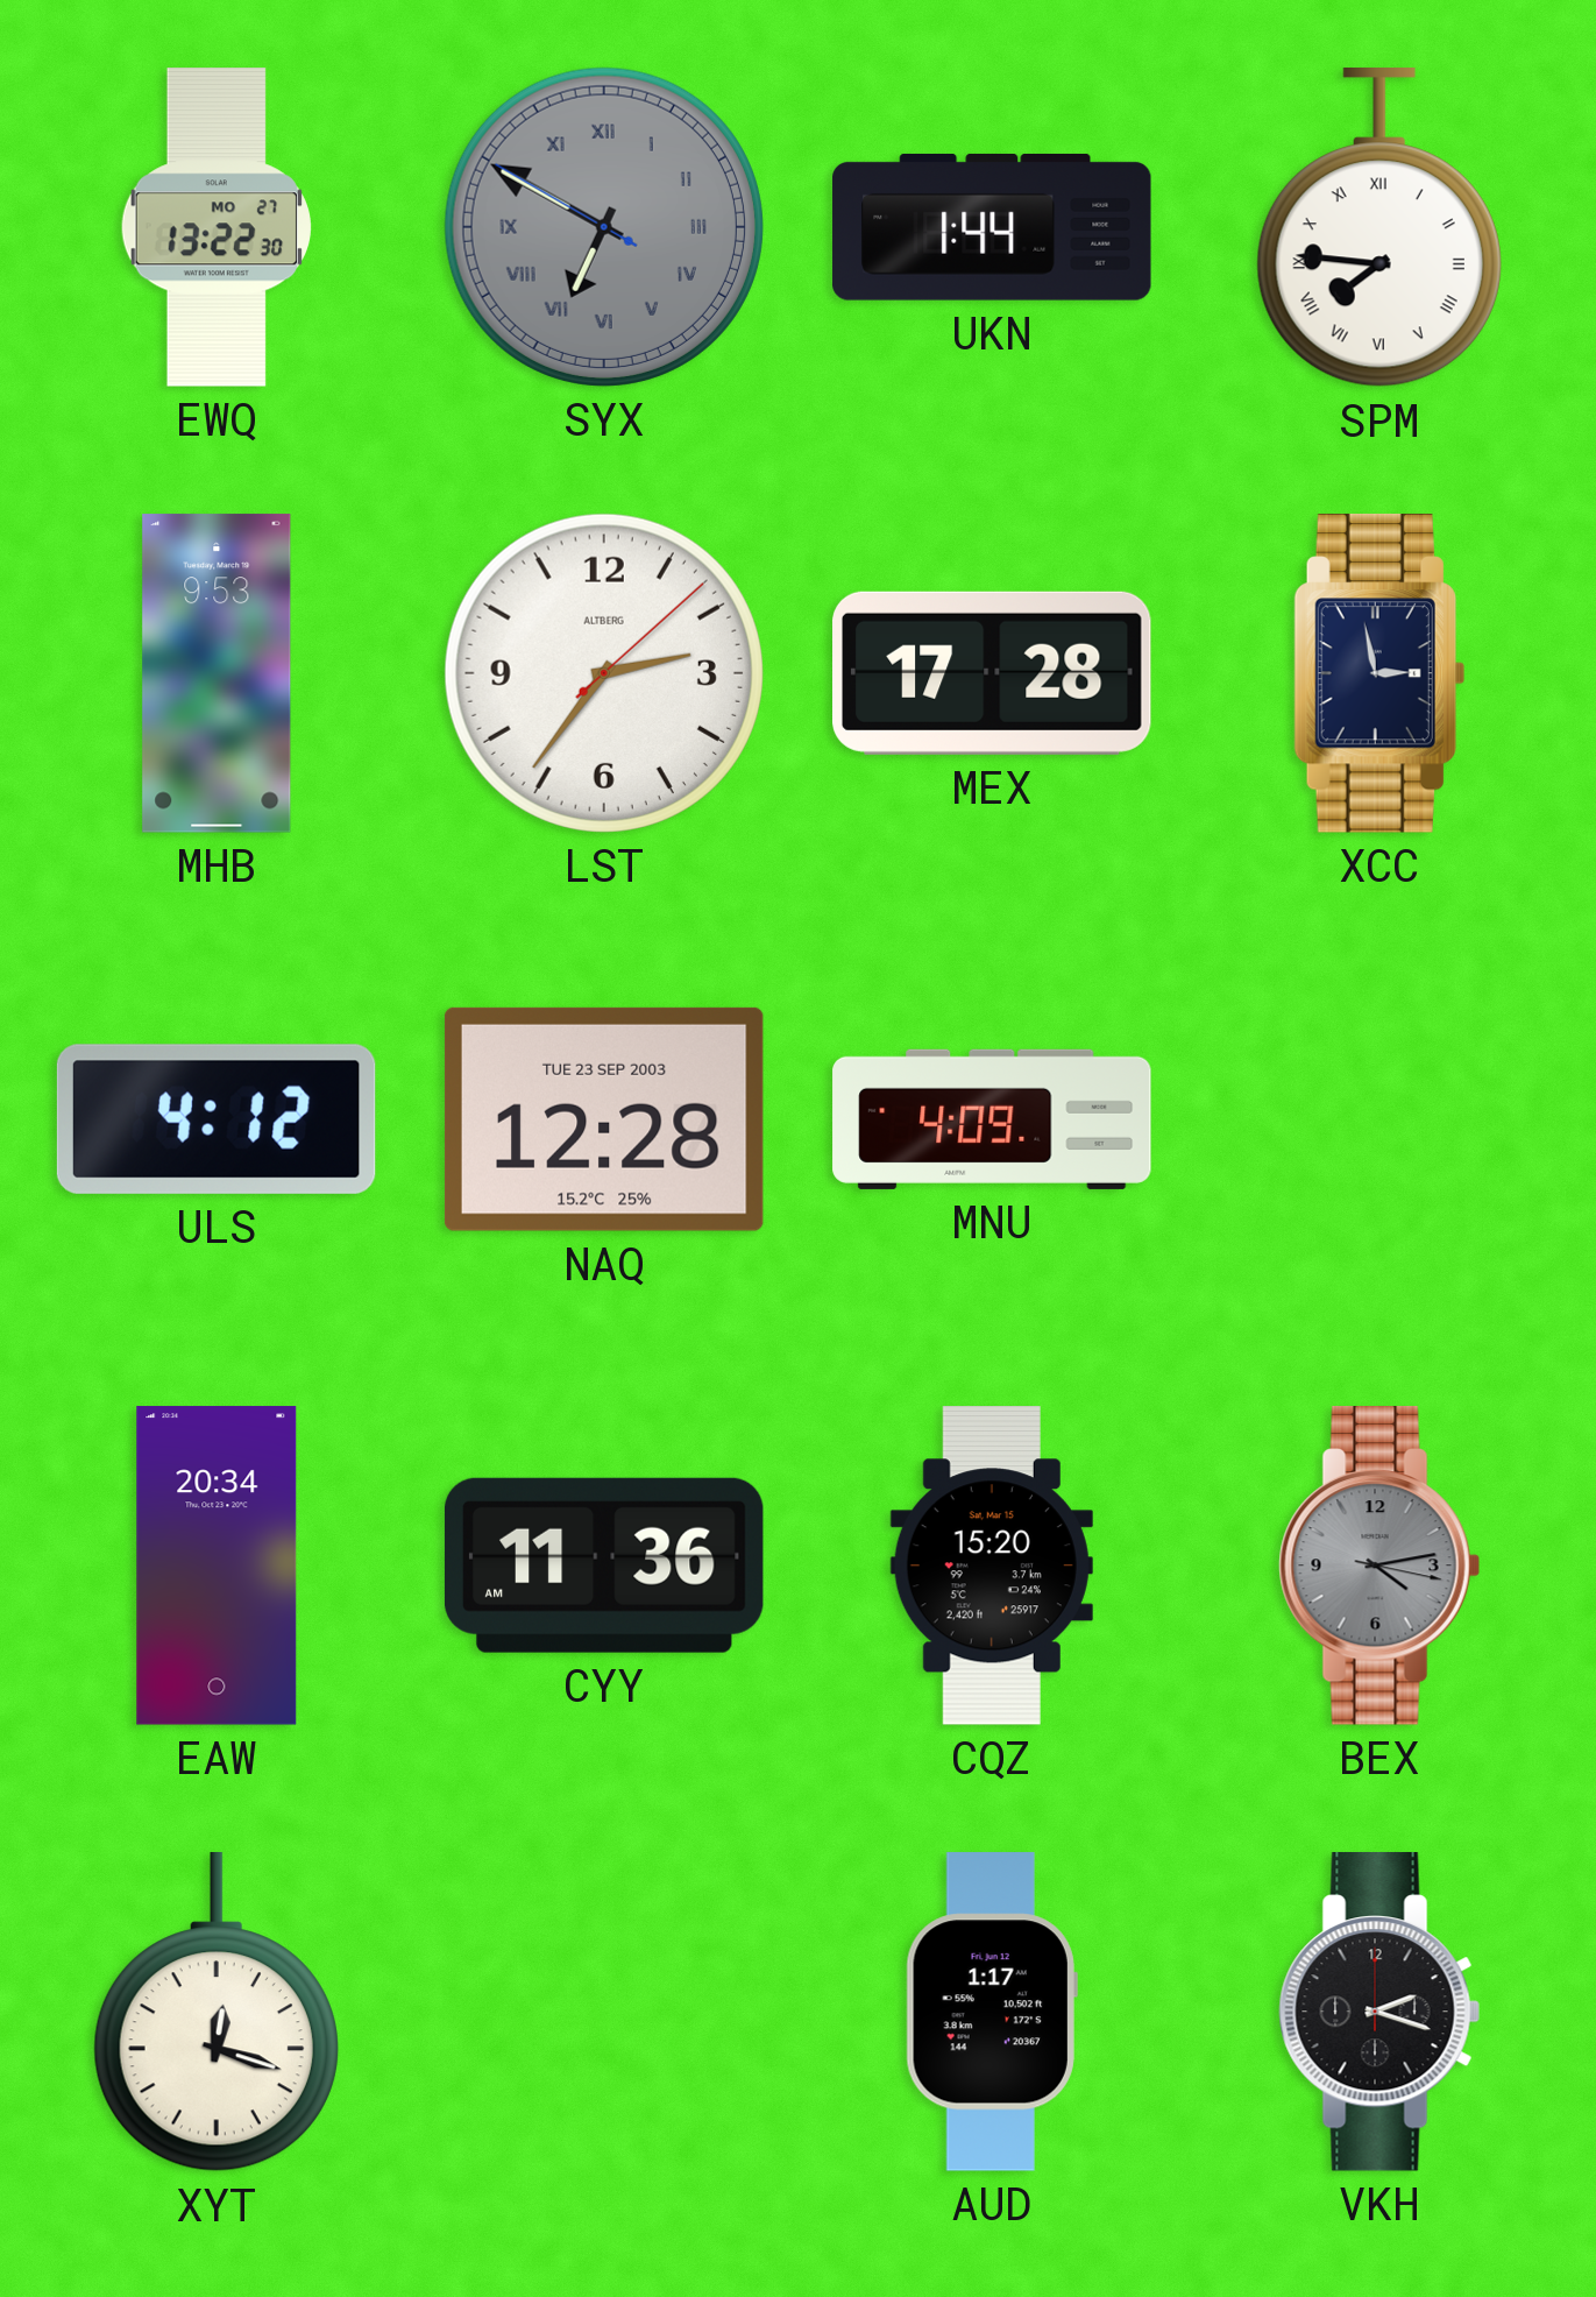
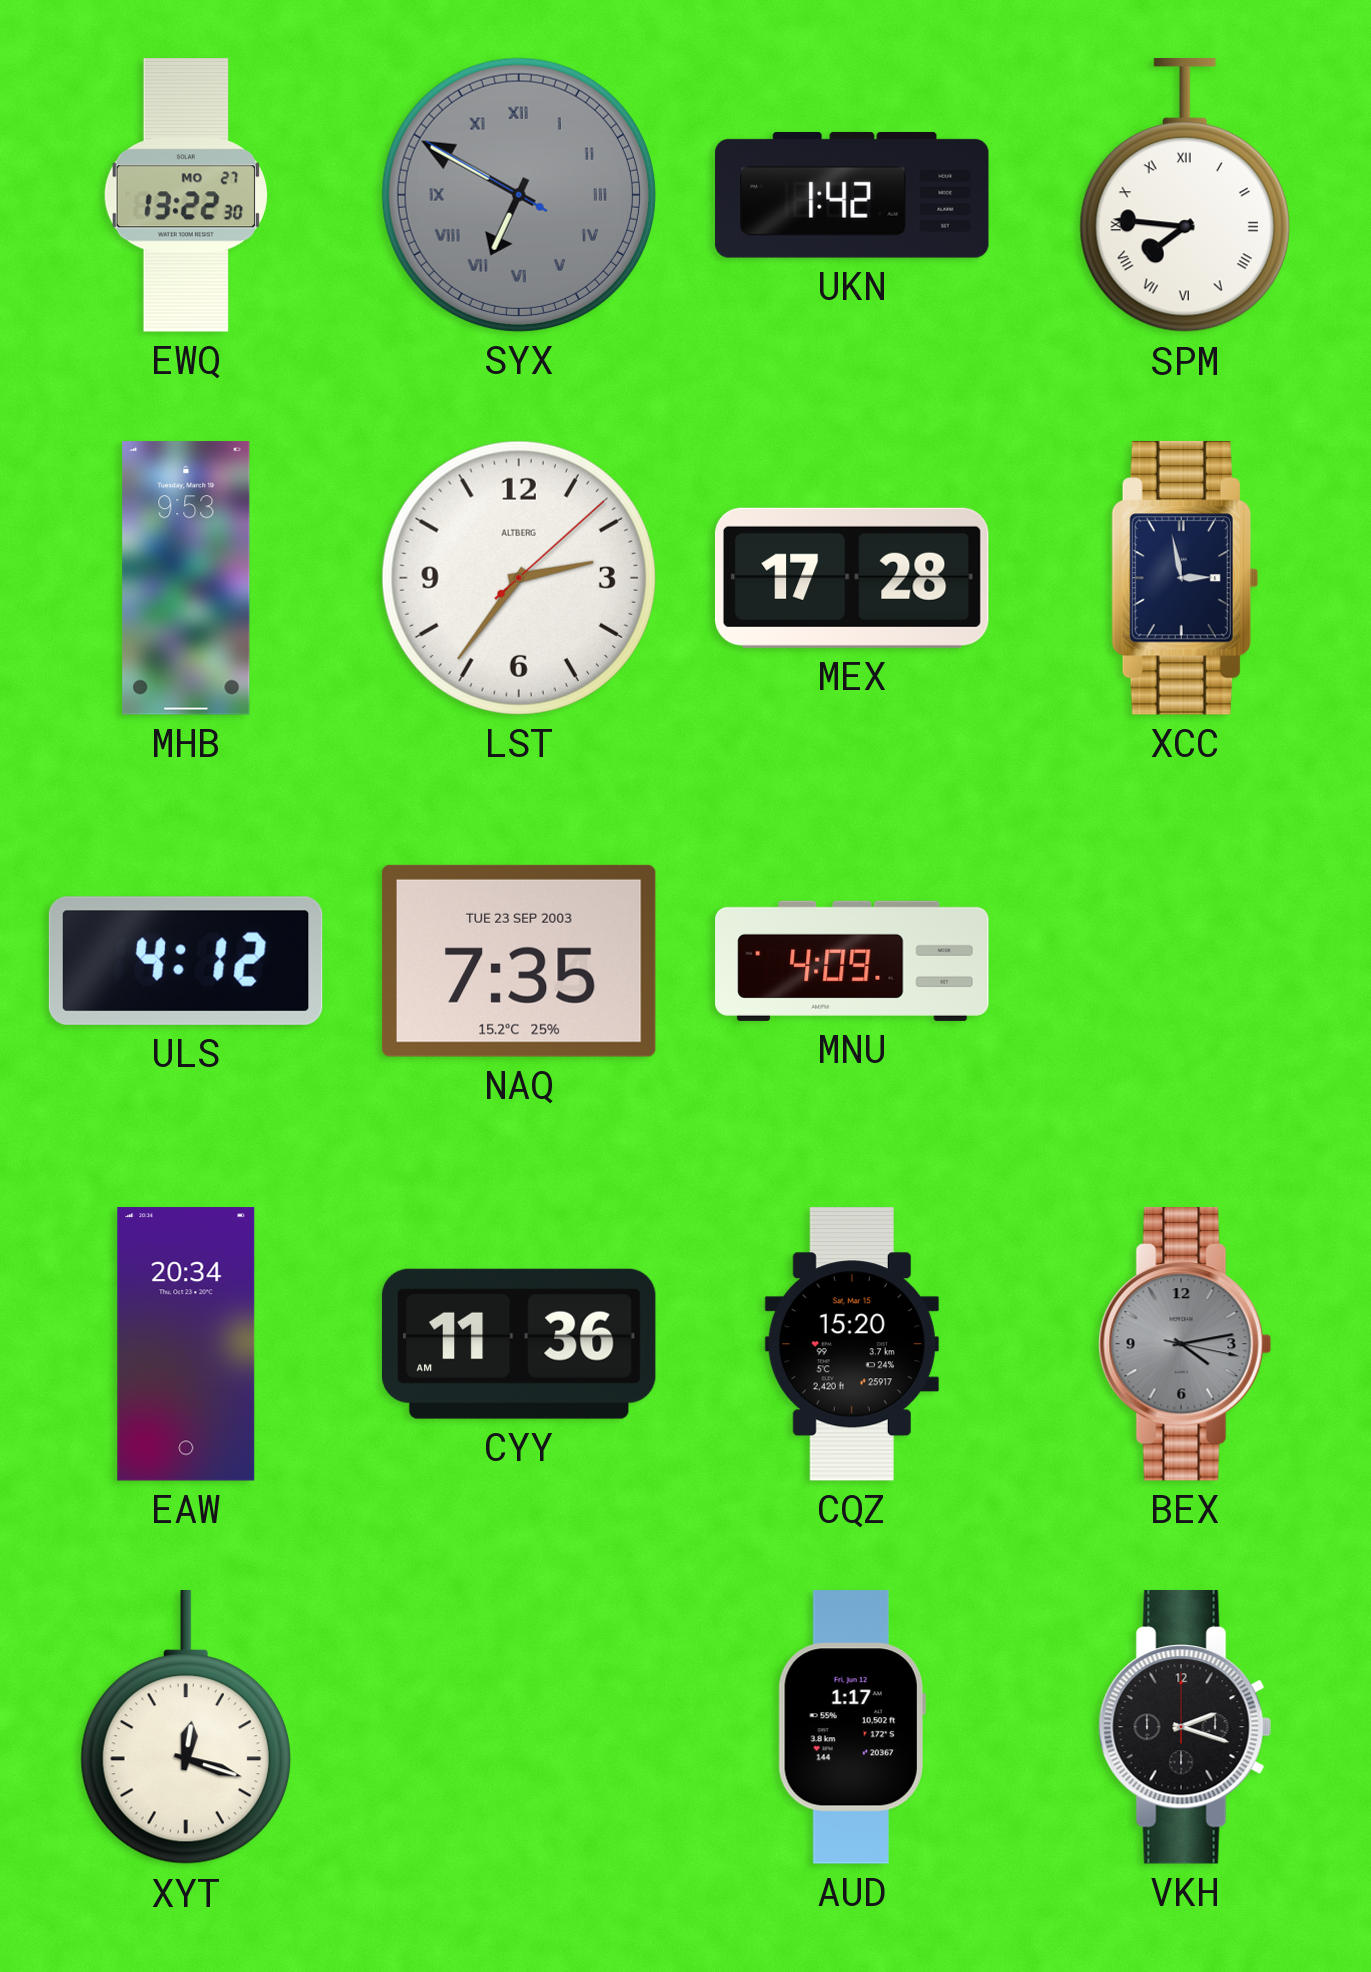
UKN: 1:44 -> 1:42
NAQ: 12:28 -> 7:35
